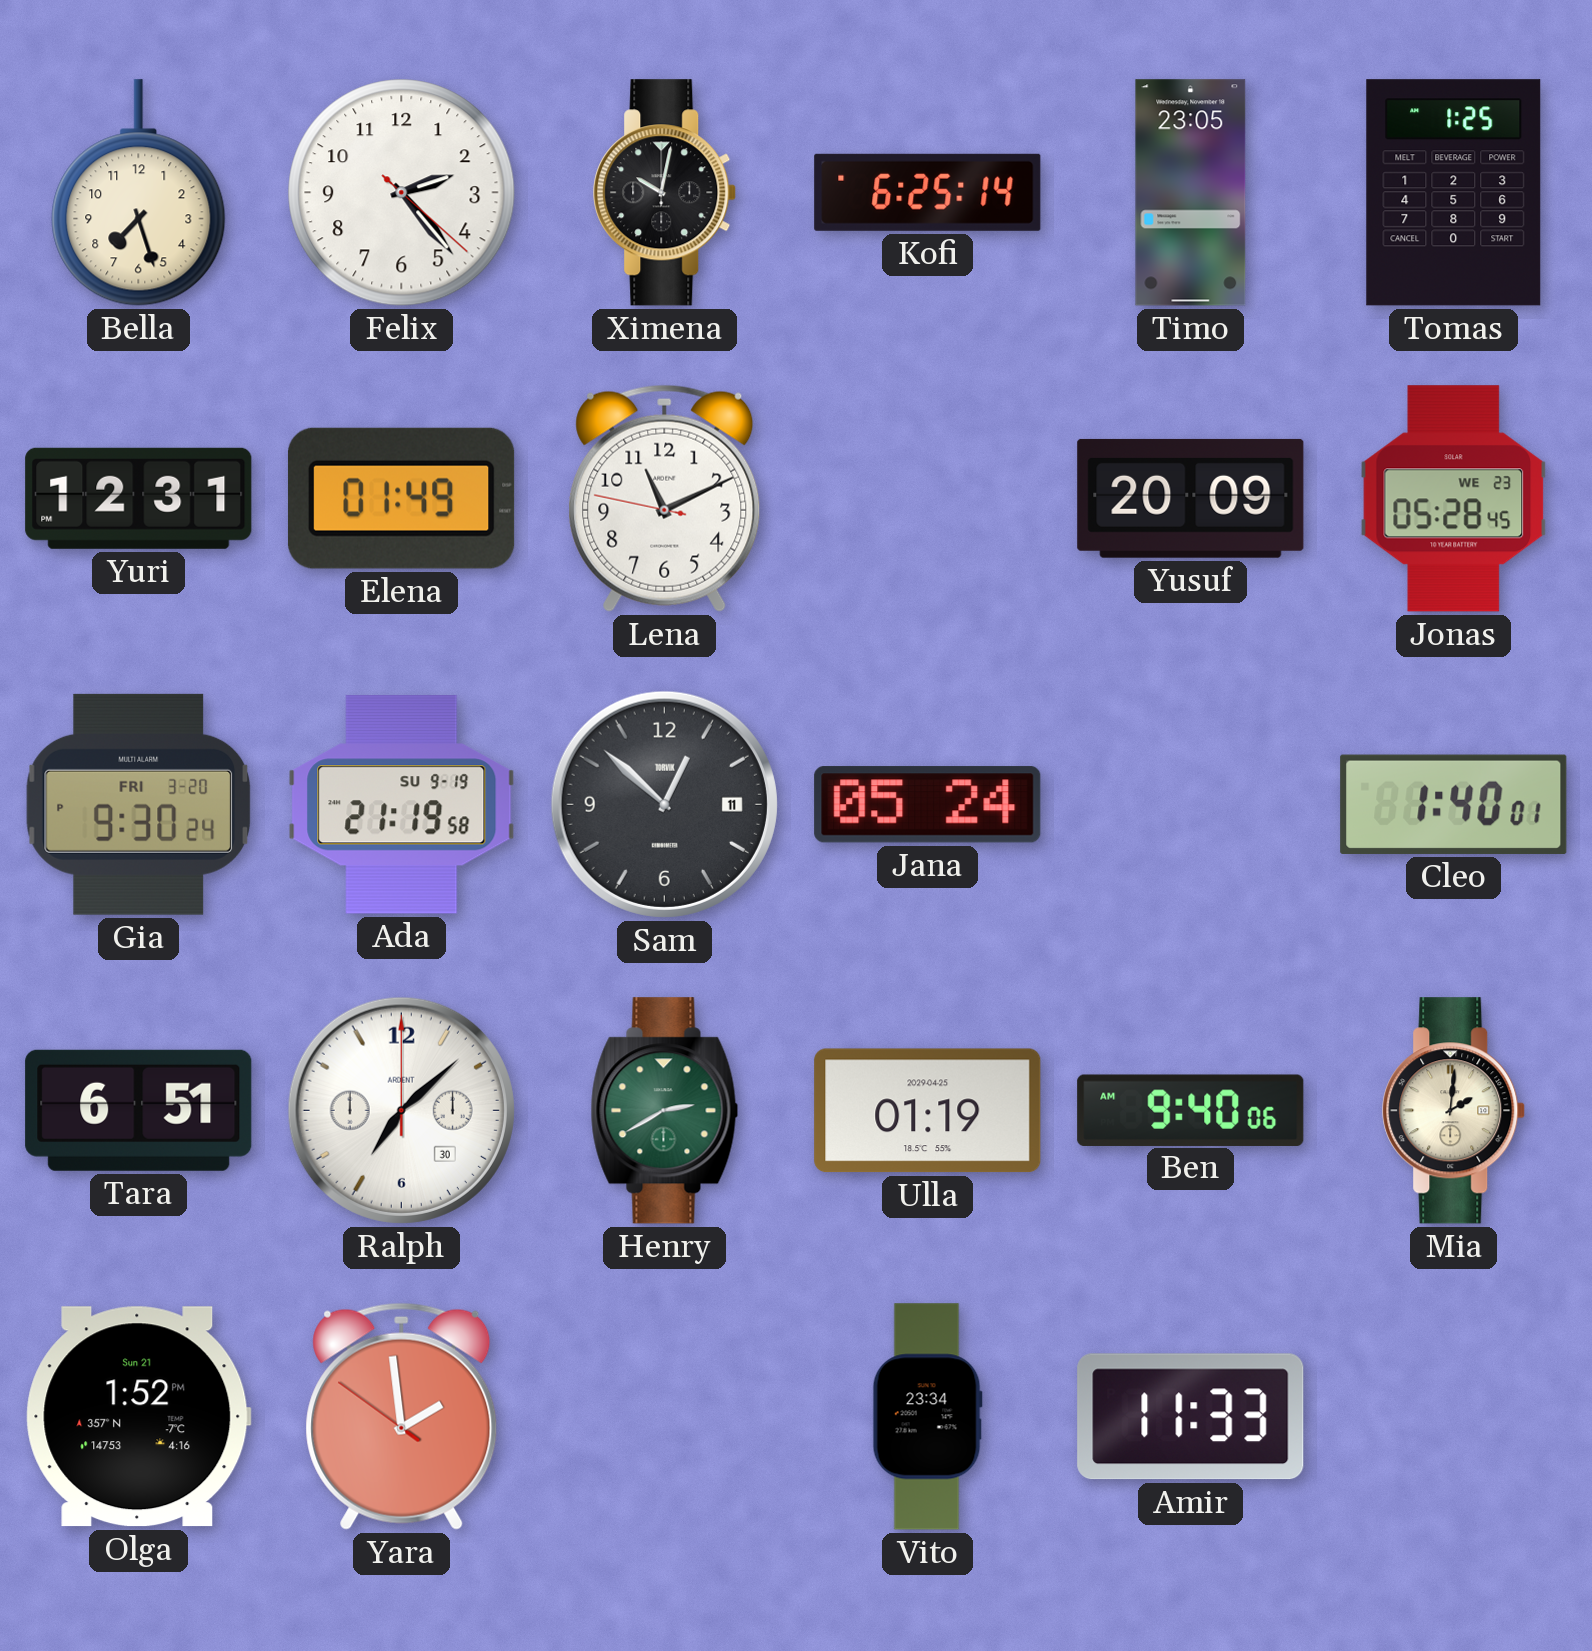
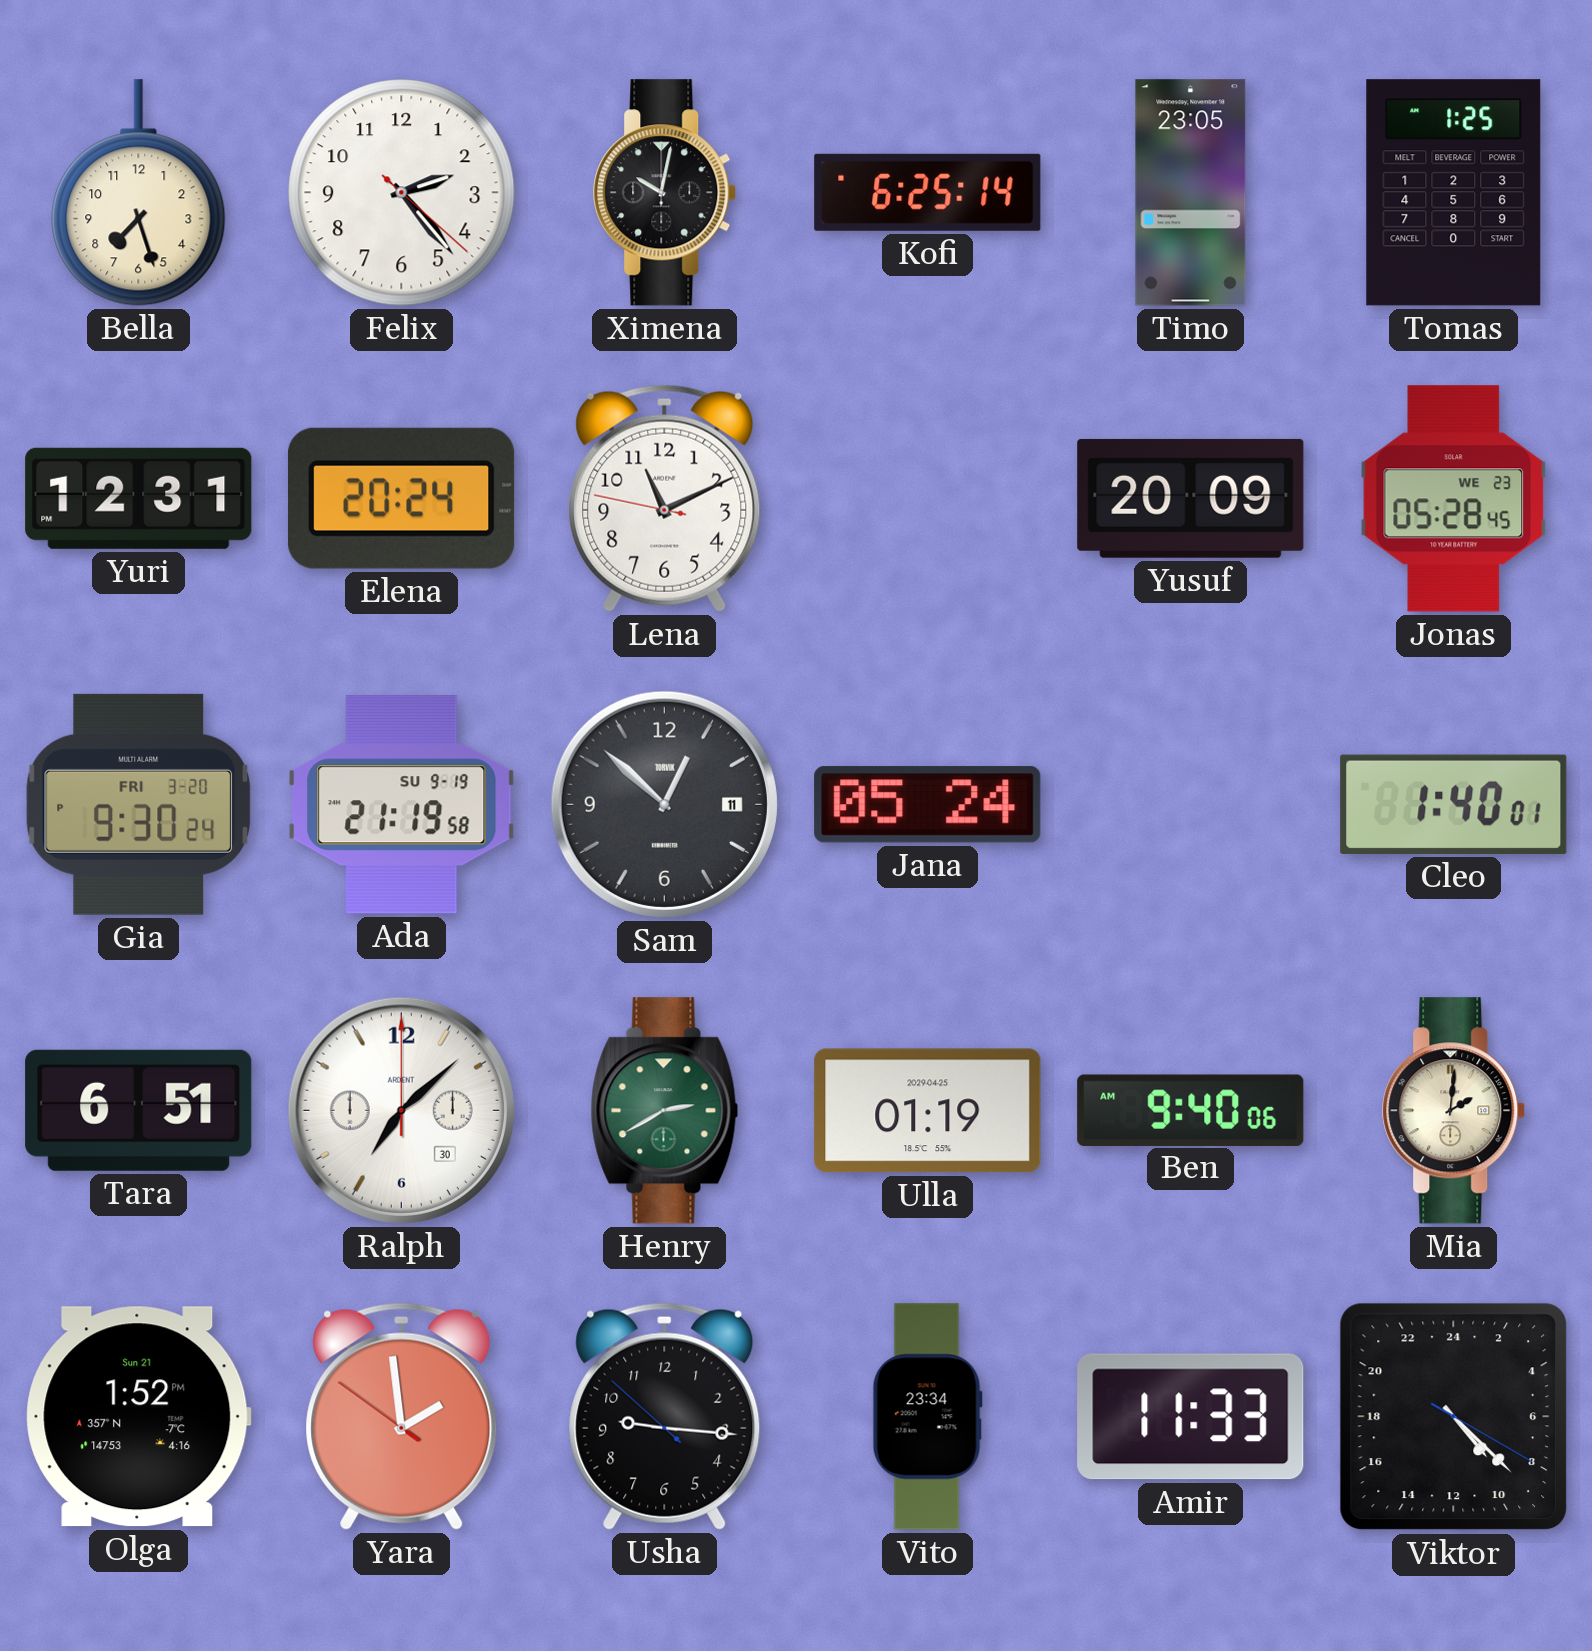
Elena: 01:49 -> 20:24
Usha: none -> 9:15
Viktor: none -> 9:22
